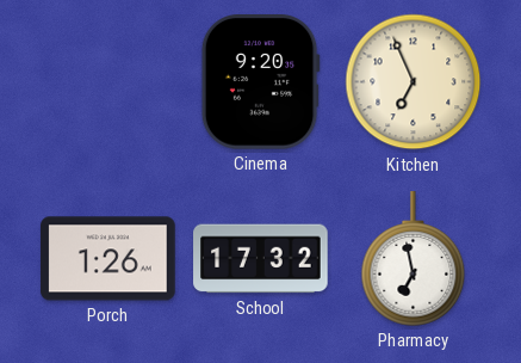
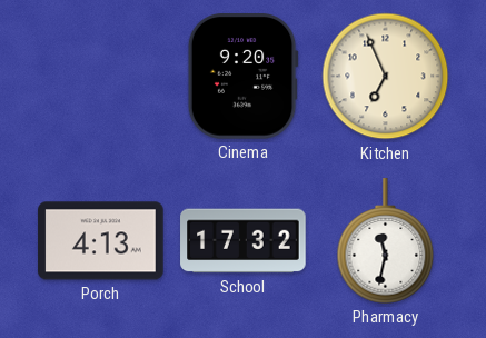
Porch: 1:26 -> 4:13
Pharmacy: 6:58 -> 11:32
